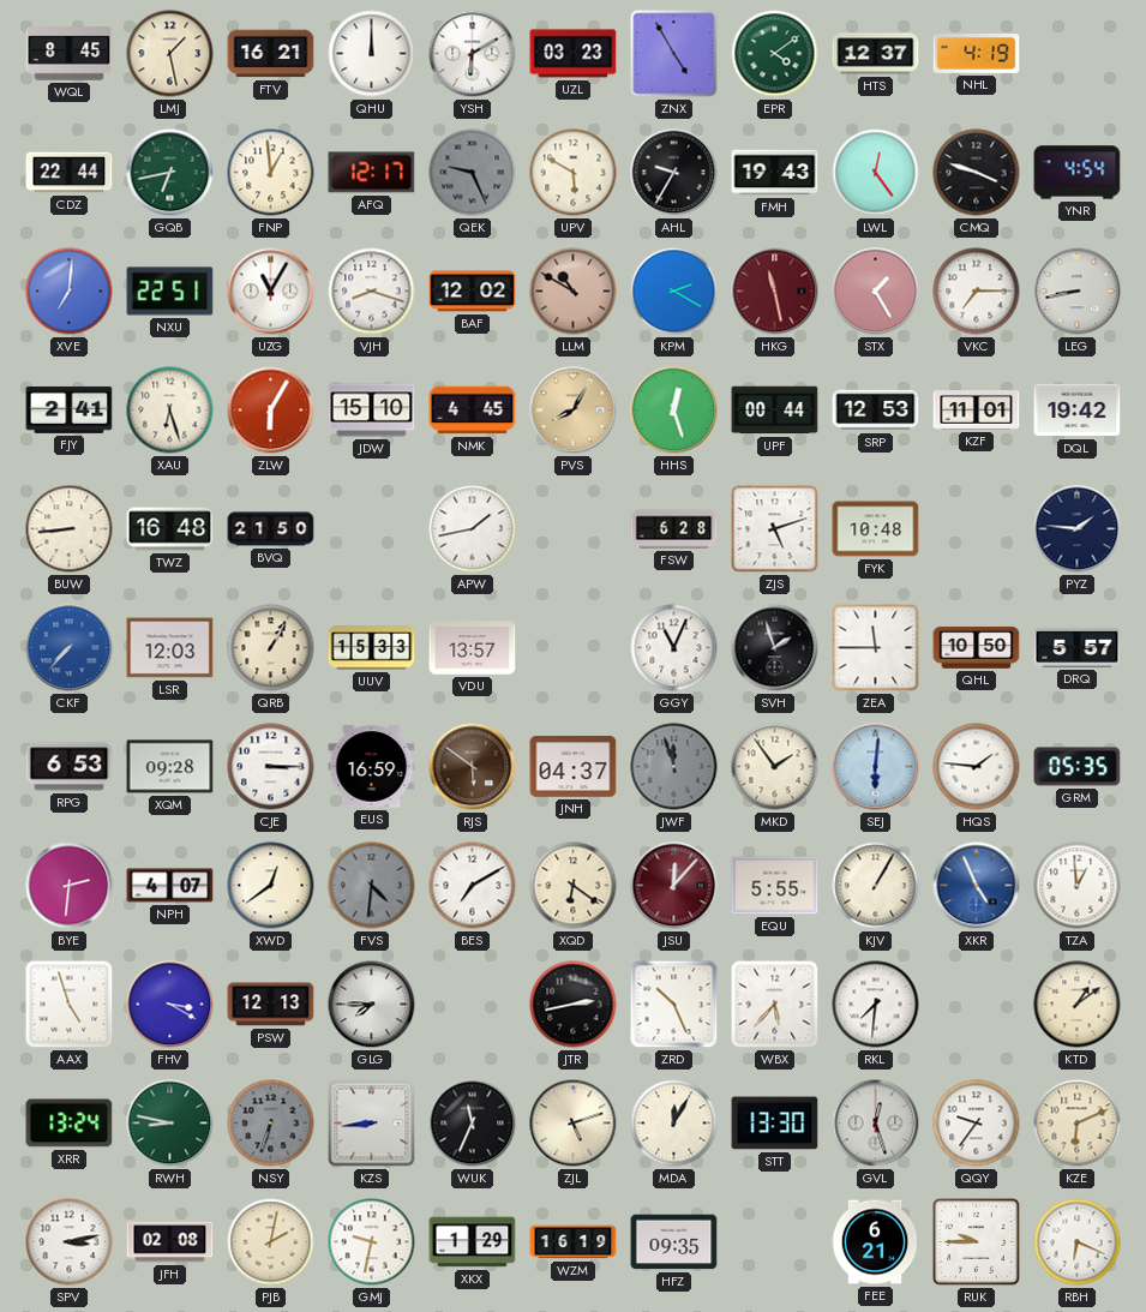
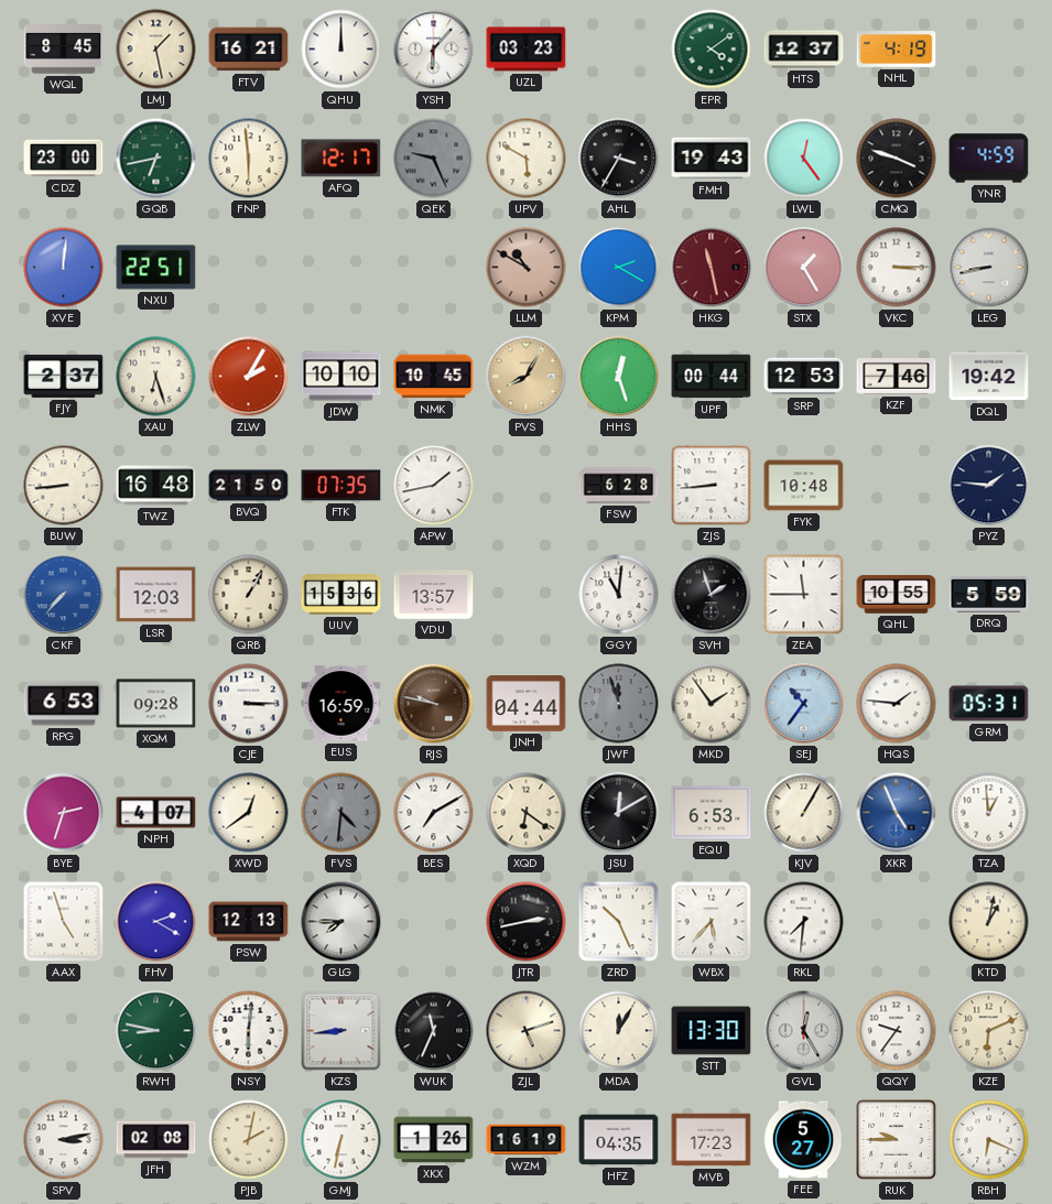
YSH: 6:10 -> 6:07
ZNX: 4:55 -> none
CDZ: 22:44 -> 23:00
FNP: 12:59 -> 5:59
AHL: 9:35 -> 3:35
YNR: 4:54 -> 4:59
XVE: 7:01 -> 12:01
UZG: 11:05 -> none
VJH: 8:18 -> none
BAF: 12:02 -> none
VKC: 7:15 -> 3:15
FJY: 2:41 -> 2:37
ZLW: 6:05 -> 2:05
JDW: 15:10 -> 10:10
NMK: 4:45 -> 10:45
KZF: 11:01 -> 7:46
FTK: none -> 07:35
ZJS: 5:12 -> 8:44
UUV: 15:33 -> 15:36
GGY: 11:04 -> 11:01
QHL: 10:50 -> 10:55
DRQ: 5:57 -> 5:59
RJS: 5:51 -> 9:47
JNH: 04:37 -> 04:44
SEJ: 6:01 -> 10:36
GRM: 05:35 -> 05:31
BYE: 2:31 -> 2:33
JSU: 12:07 -> 12:10
JSU dial: burgundy -> black
EQU: 5:55 -> 6:53
FHV: 3:20 -> 2:20
KTD: 1:09 -> 1:02
XRR: 13:24 -> none
NSY: 6:33 -> 6:01
NSY dial: grey -> white
GVL: 12:27 -> 12:25
GMJ: 9:32 -> 6:32
XKX: 1:29 -> 1:26
HFZ: 09:35 -> 04:35
MVB: none -> 17:23
FEE: 6:21 -> 5:27
